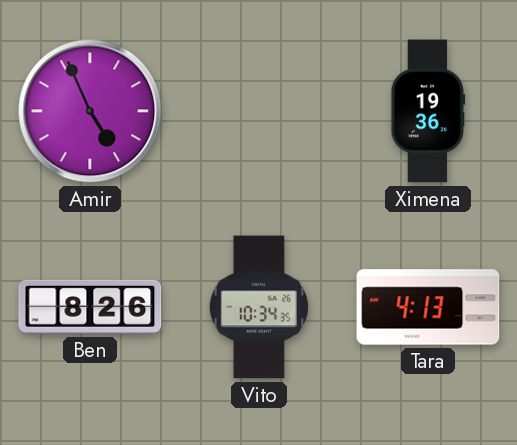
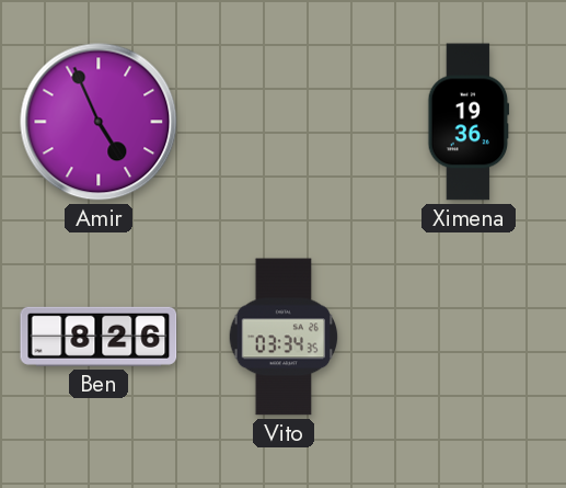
Vito: 10:34 -> 03:34
Tara: 4:13 -> none
